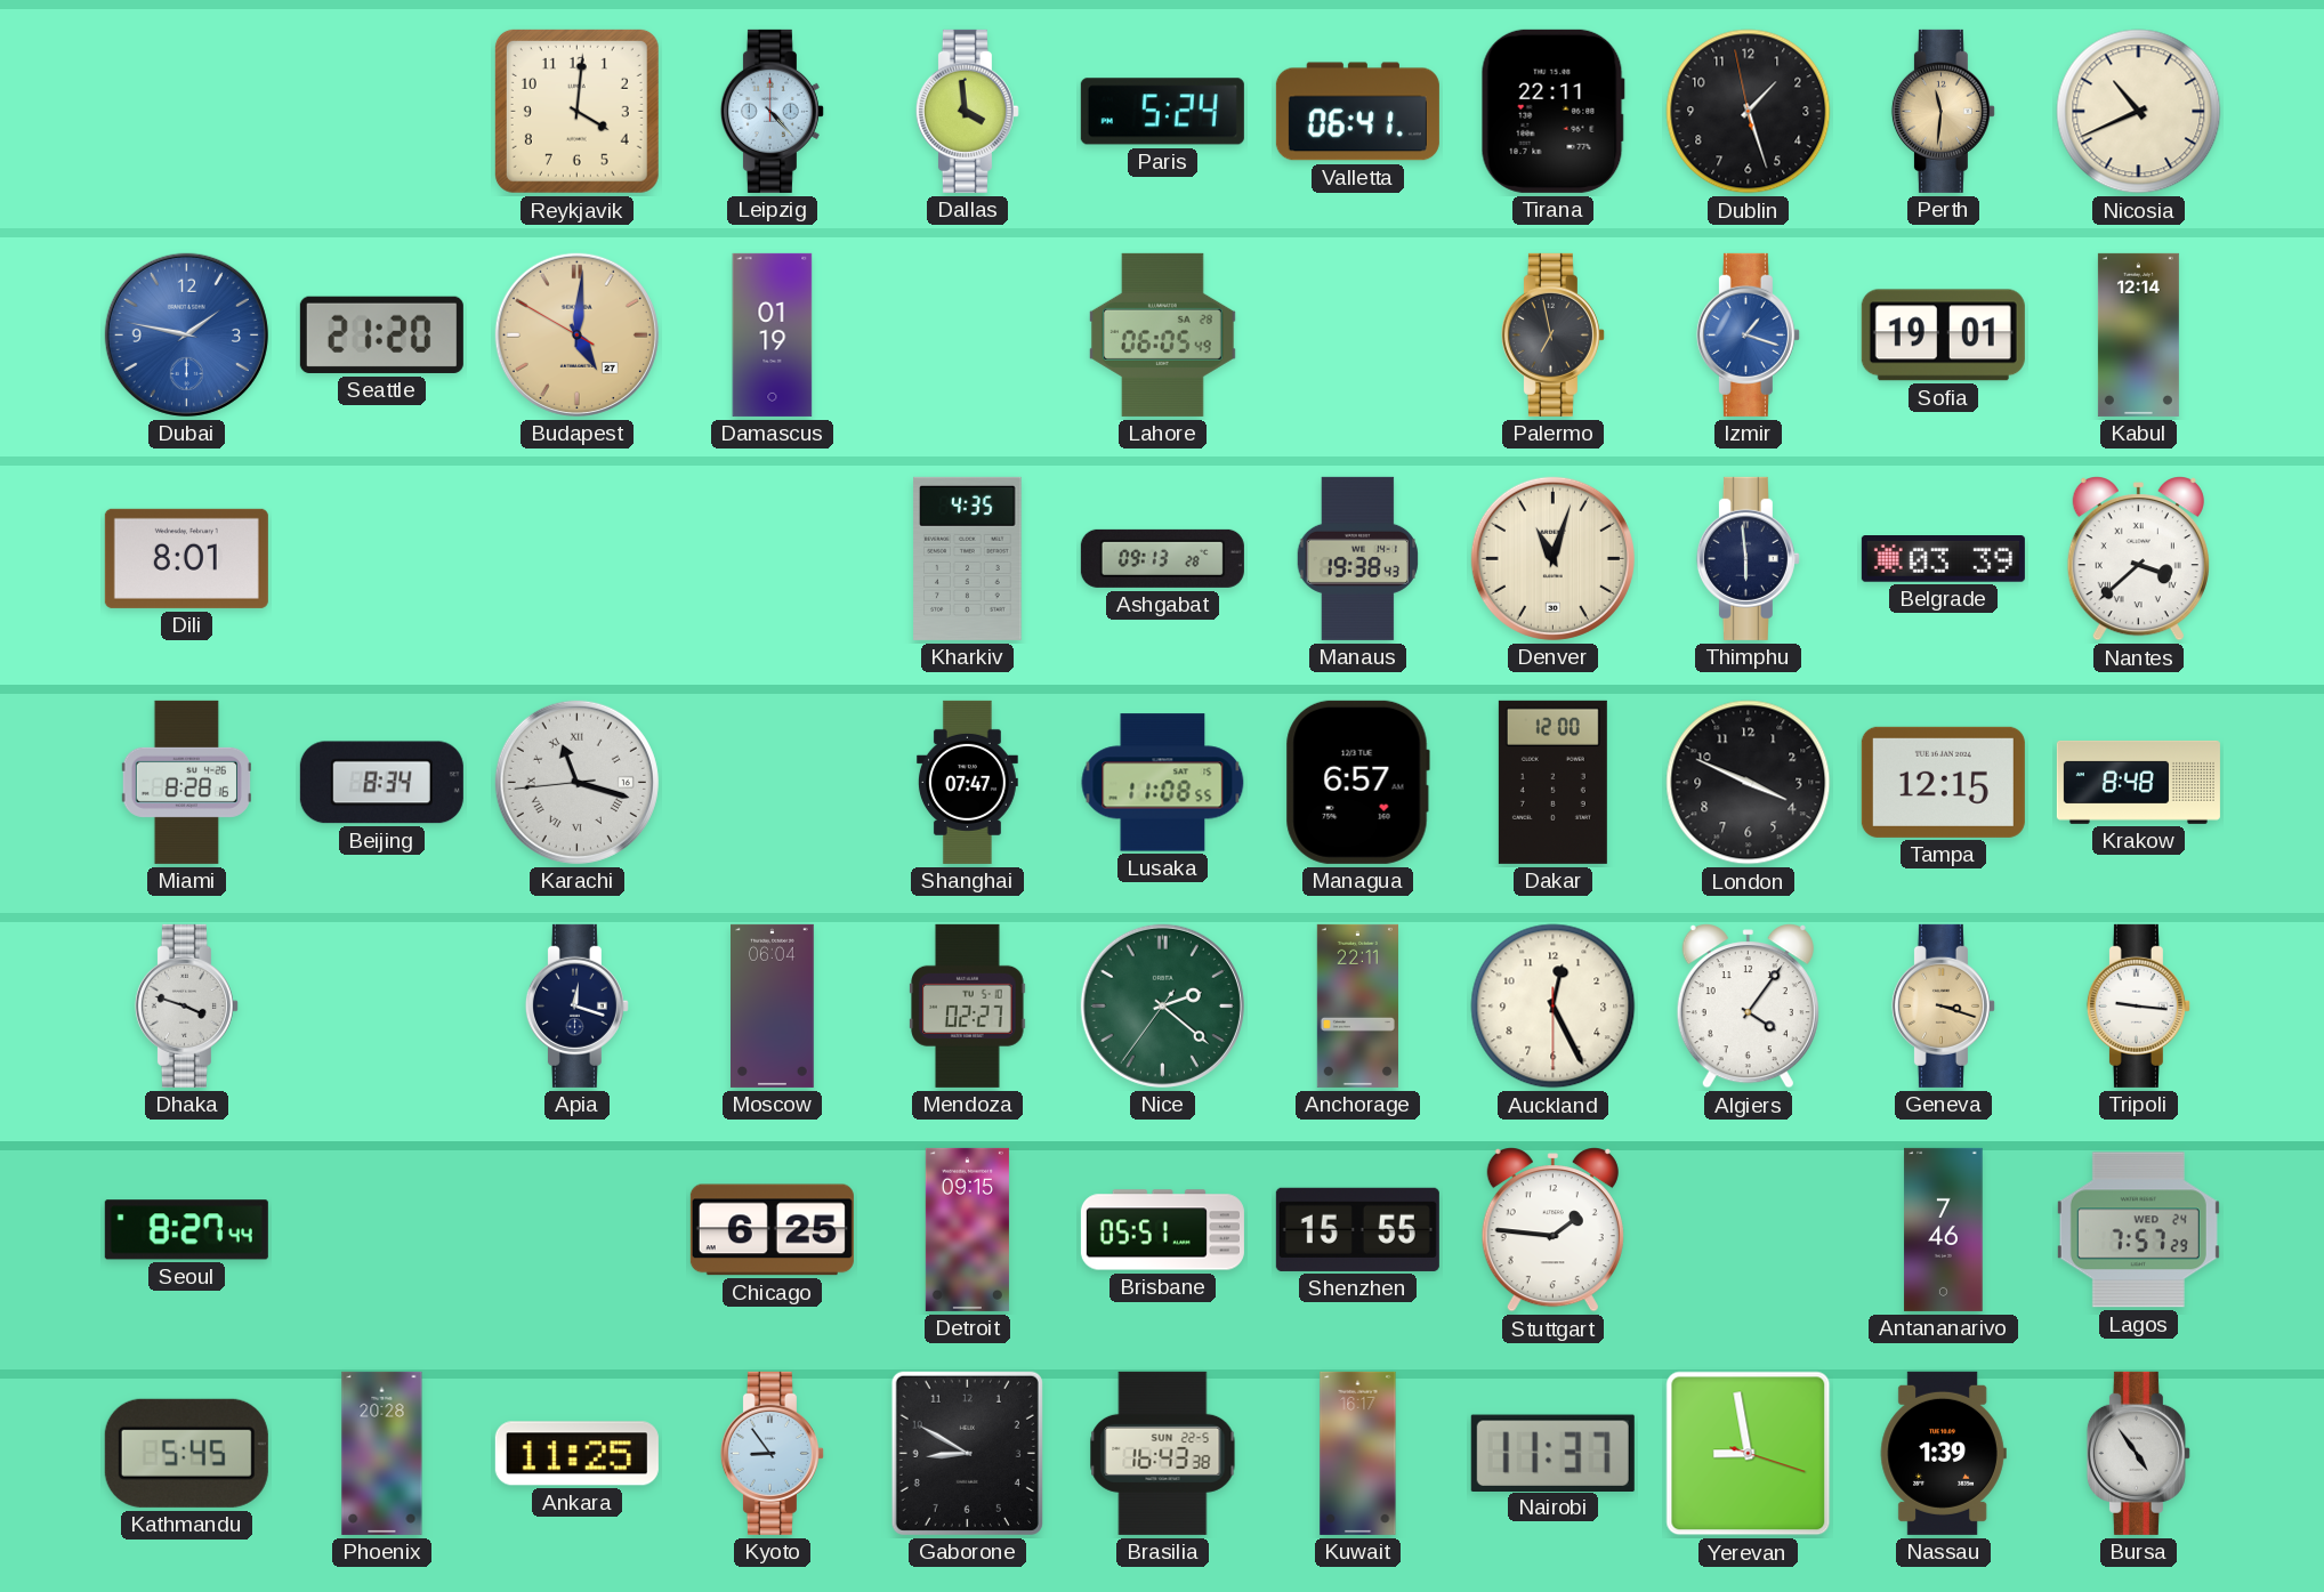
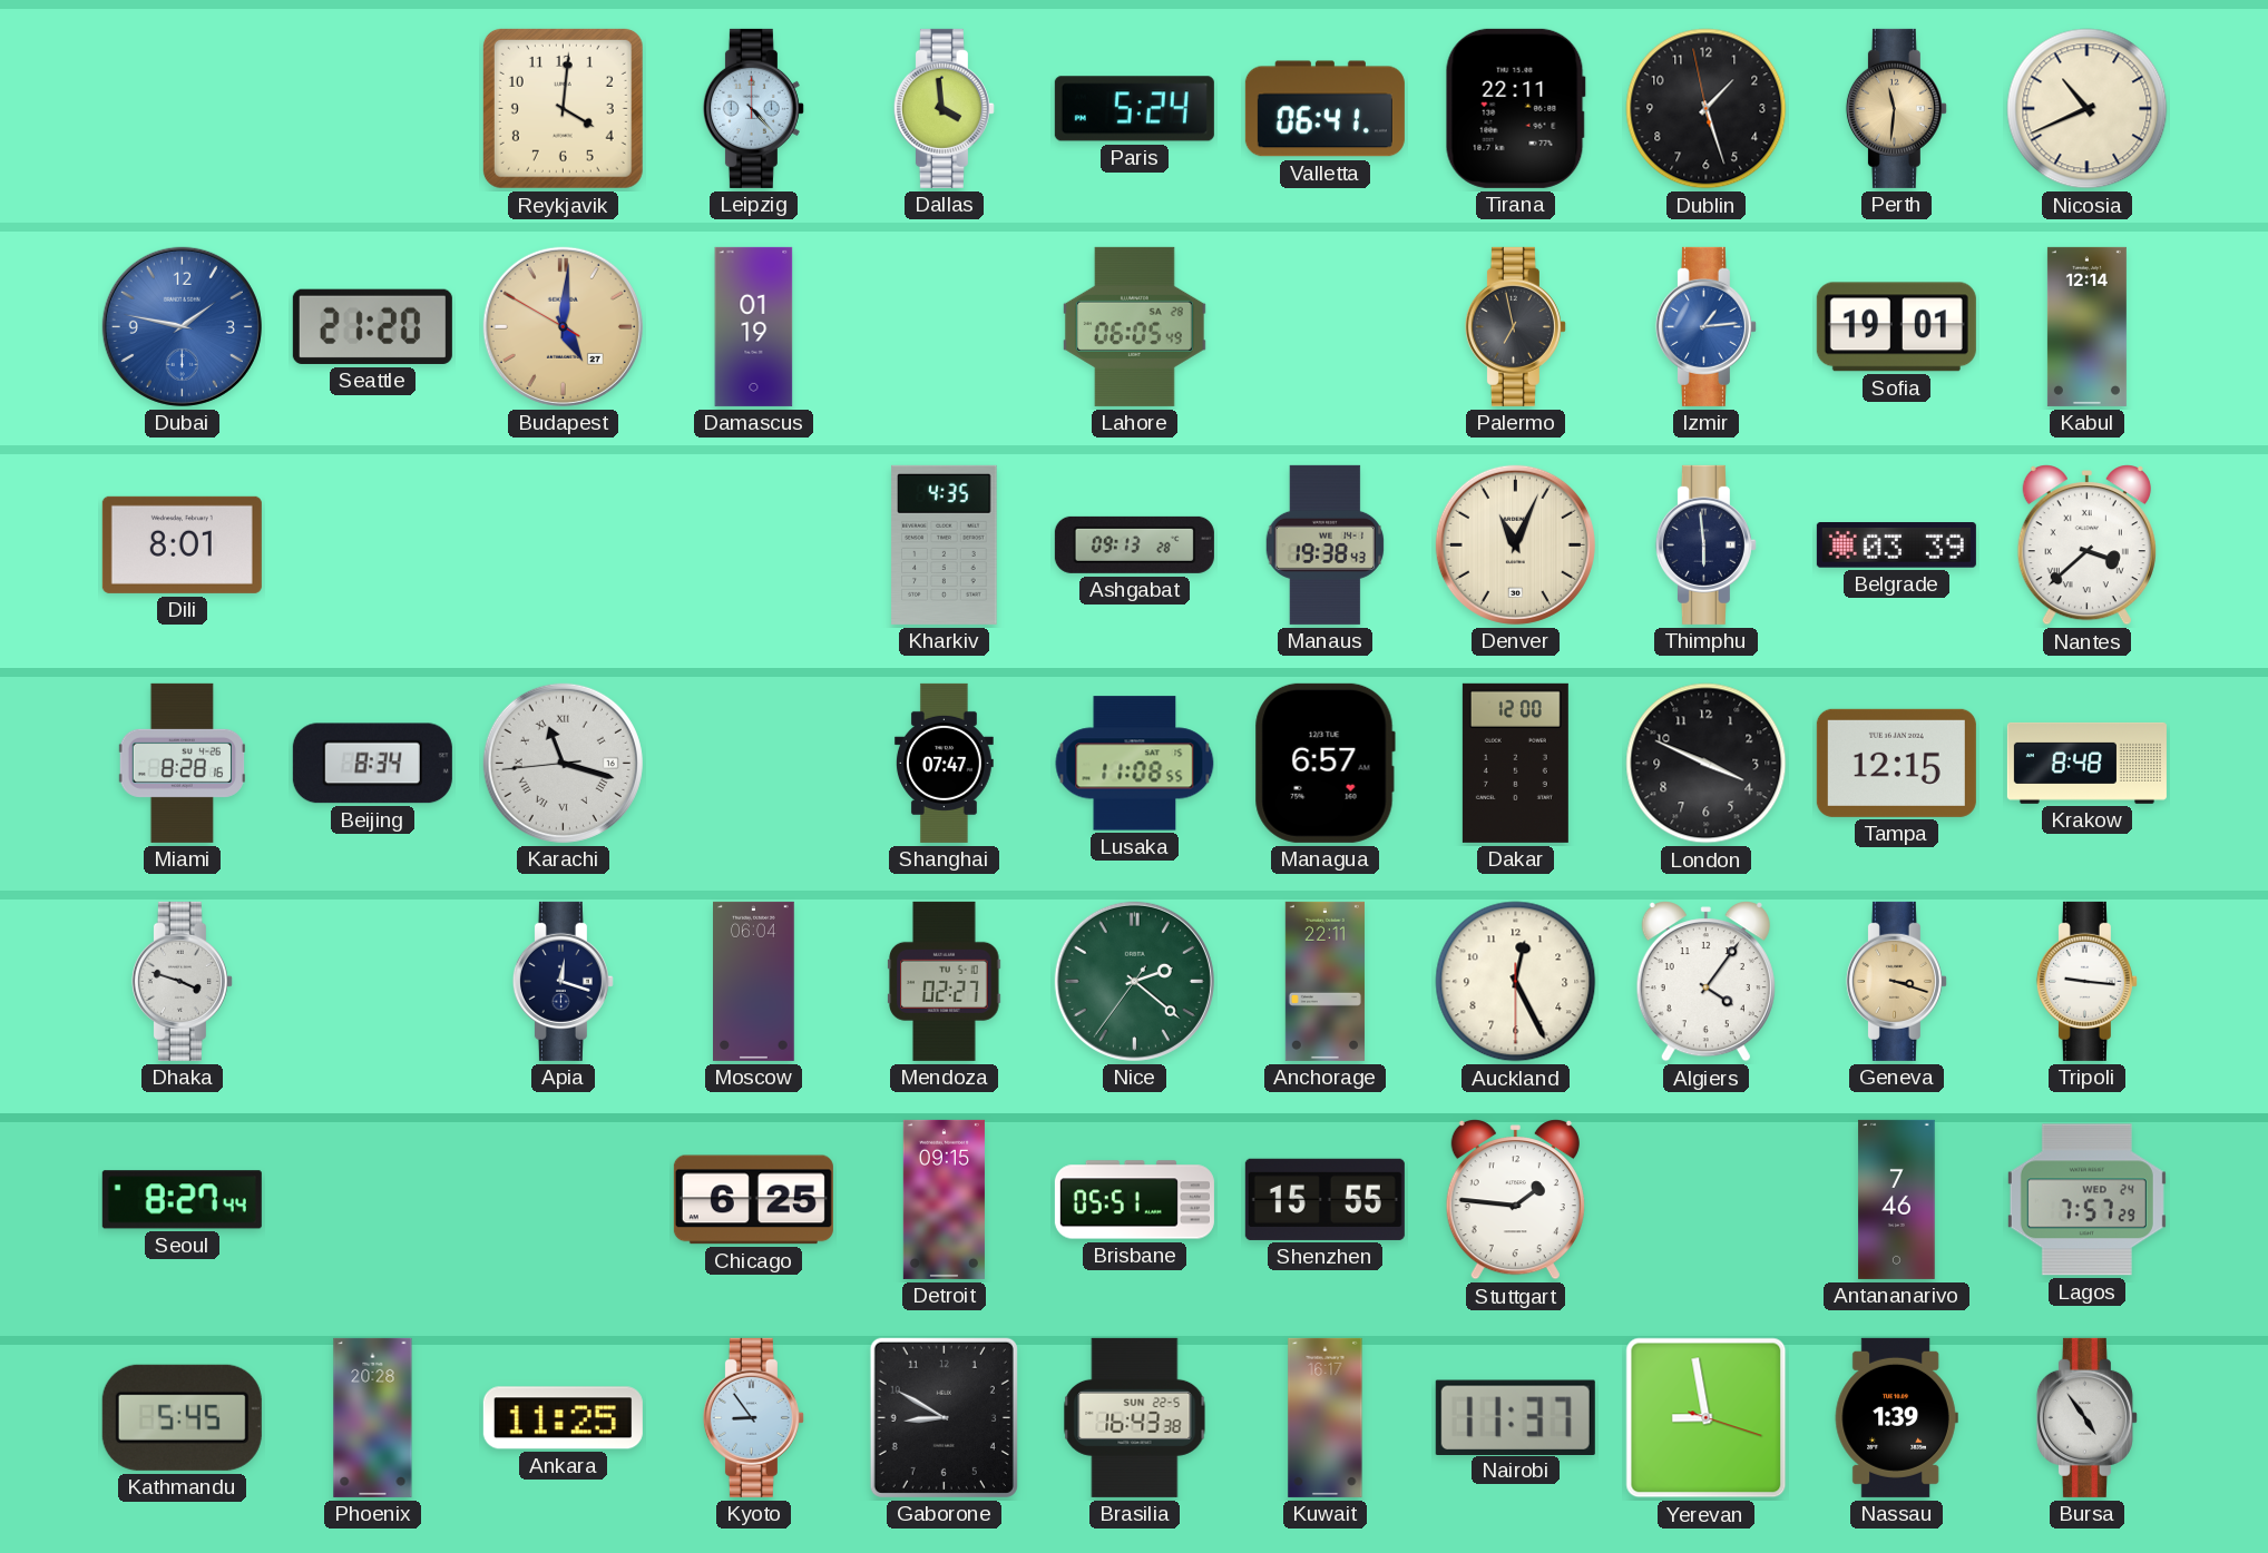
Izmir: 1:18 -> 1:14
Denver: 11:03 -> 11:04
